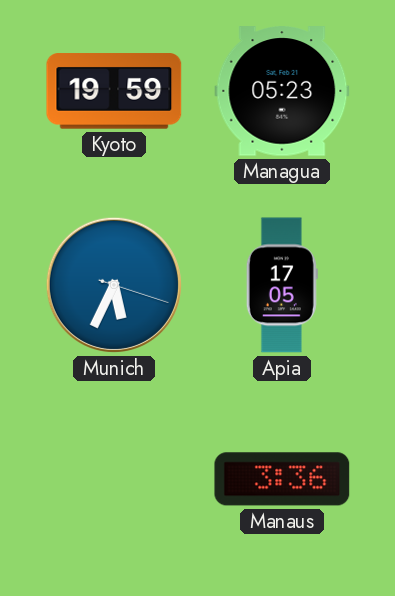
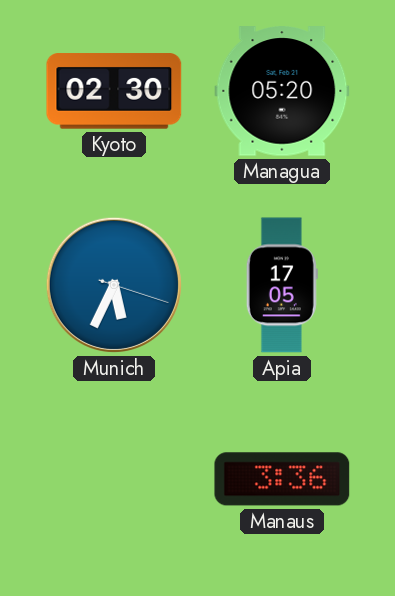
Kyoto: 19:59 -> 02:30
Managua: 05:23 -> 05:20
